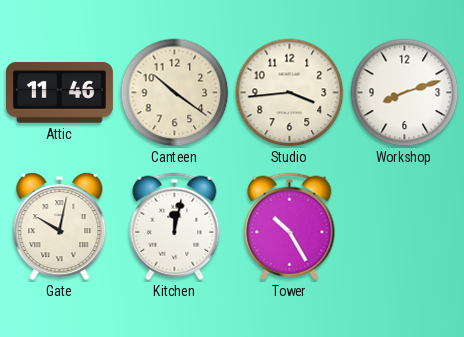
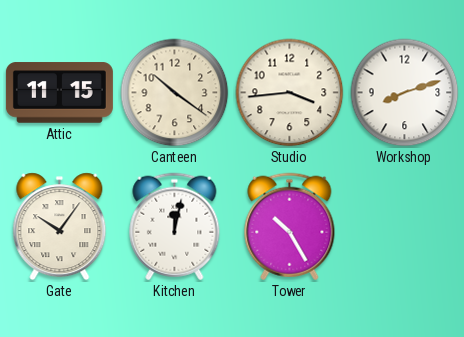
Attic: 11:46 -> 11:15
Gate: 10:02 -> 10:06
